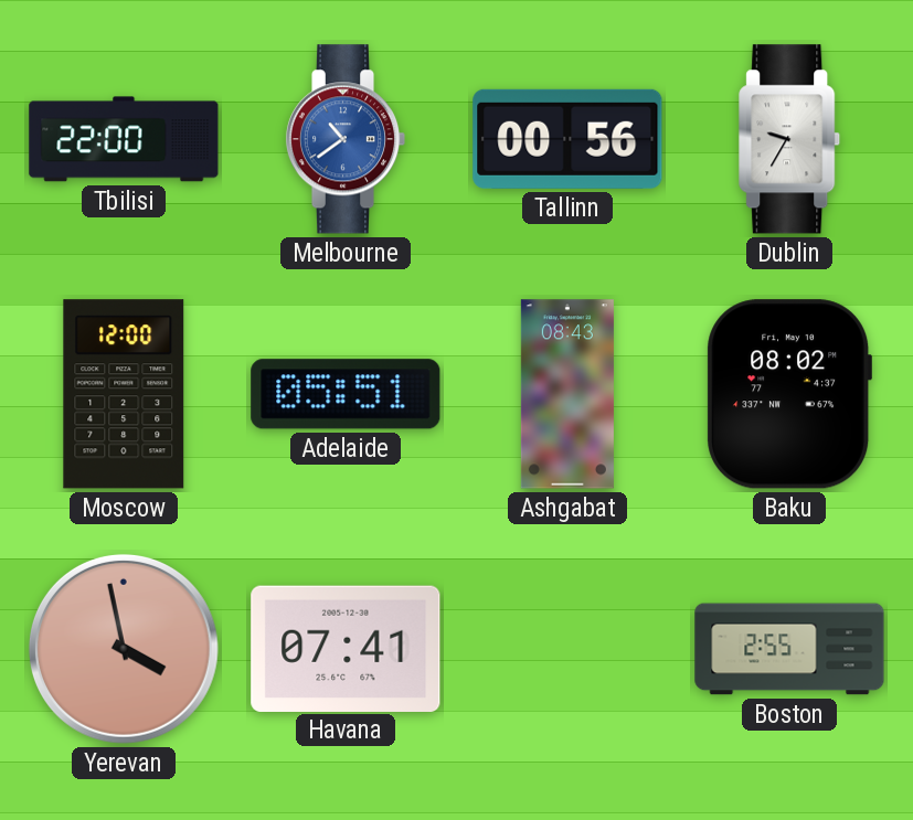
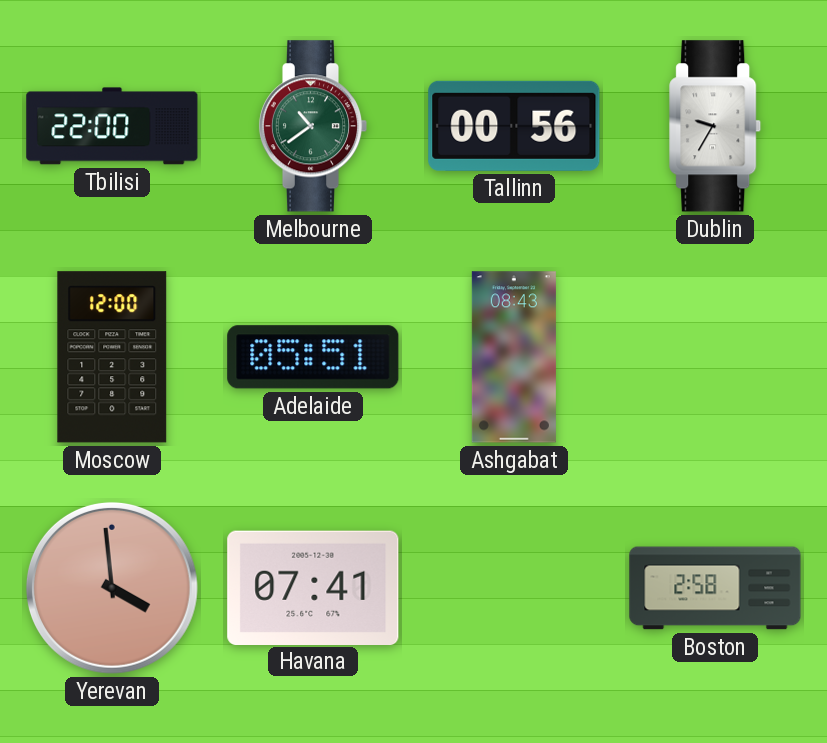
Melbourne dial: blue -> green
Baku: 08:02 -> none
Yerevan: 3:58 -> 3:59
Boston: 2:55 -> 2:58
